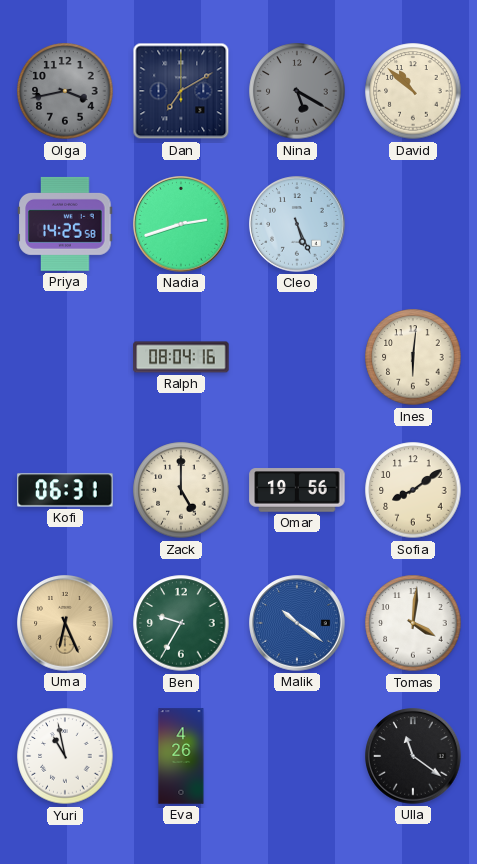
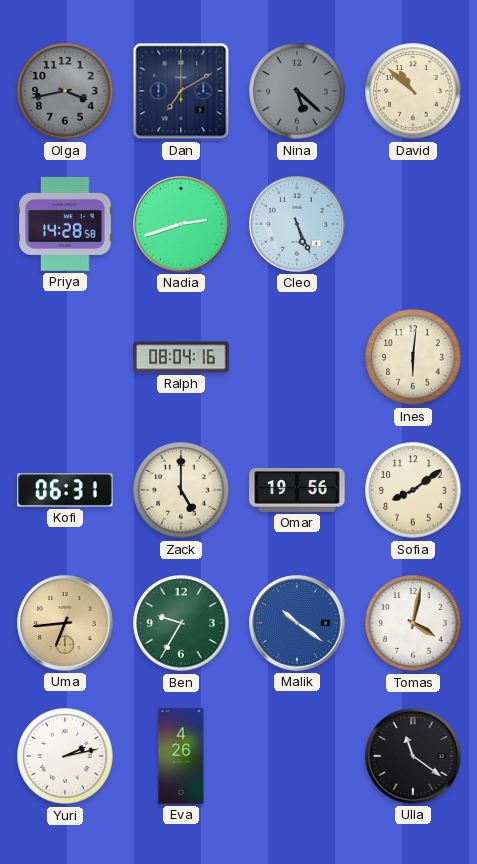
Nina: 5:20 -> 5:22
Priya: 14:25 -> 14:28
Uma: 6:26 -> 6:44
Tomas: 4:01 -> 4:02
Yuri: 10:58 -> 2:13
